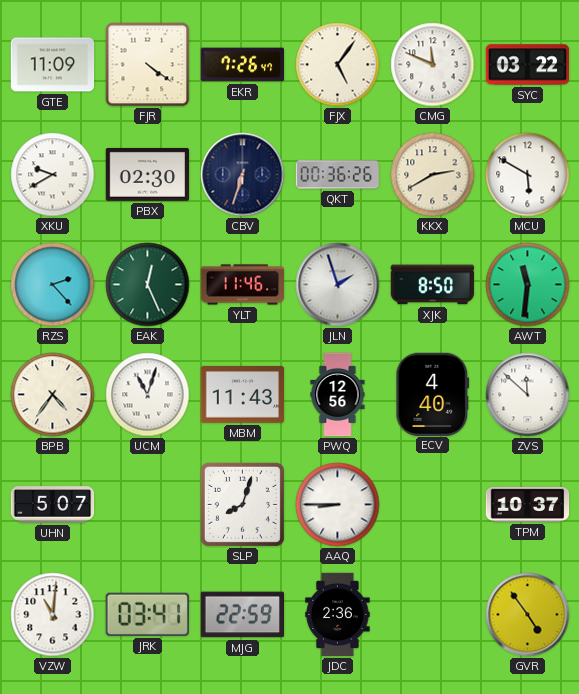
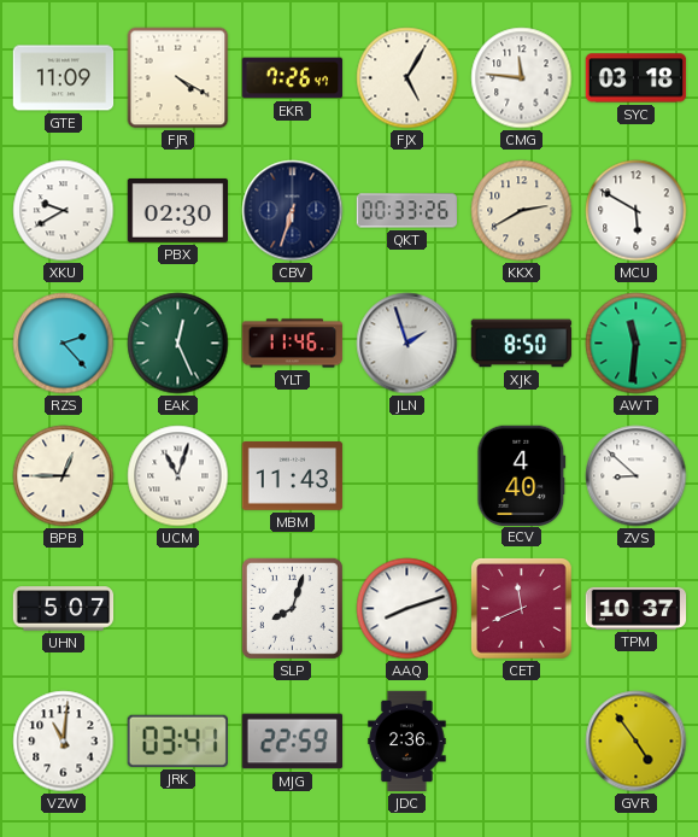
FJR: 4:21 -> 4:20
FJX: 5:06 -> 5:05
CMG: 11:49 -> 11:46
SYC: 03:22 -> 03:18
QKT: 00:36 -> 00:33
BPB: 4:36 -> 12:45
PWQ: 12:56 -> none
ZVS: 11:52 -> 8:52
AAQ: 8:45 -> 8:12
CET: none -> 11:41
